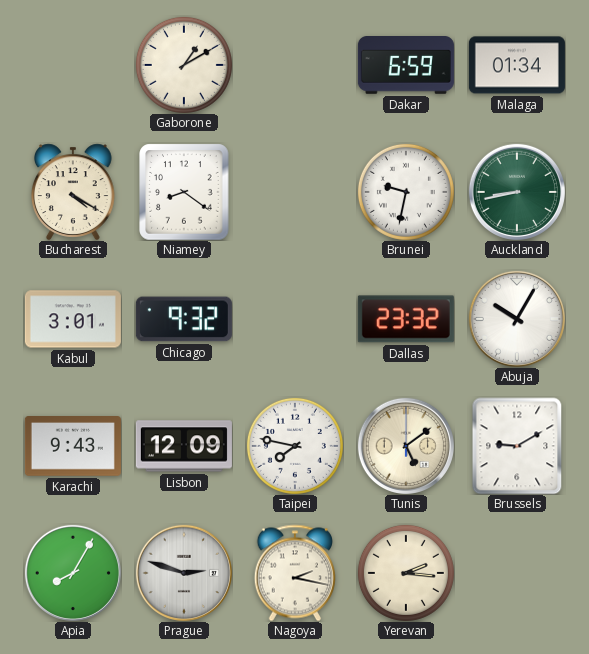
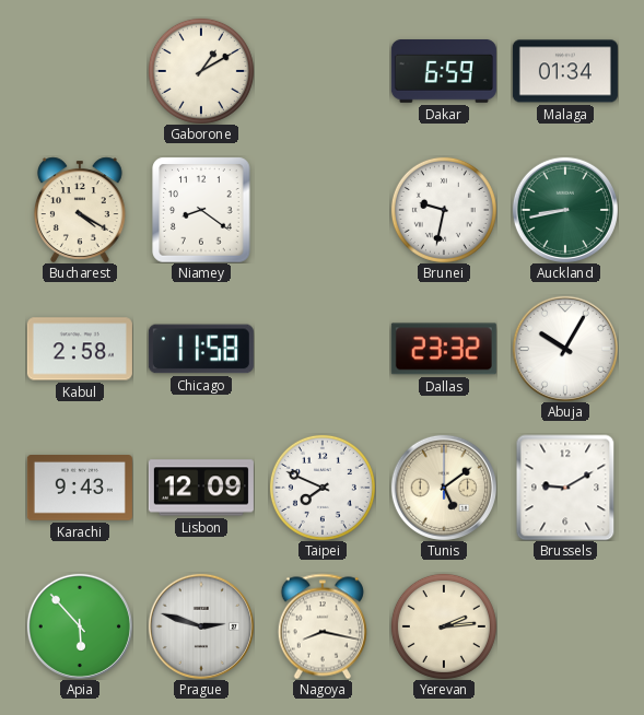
Kabul: 3:01 -> 2:58
Chicago: 9:32 -> 11:58
Taipei: 7:47 -> 7:49
Apia: 8:05 -> 5:53
Nagoya: 2:17 -> 8:17
Yerevan: 2:16 -> 2:14
